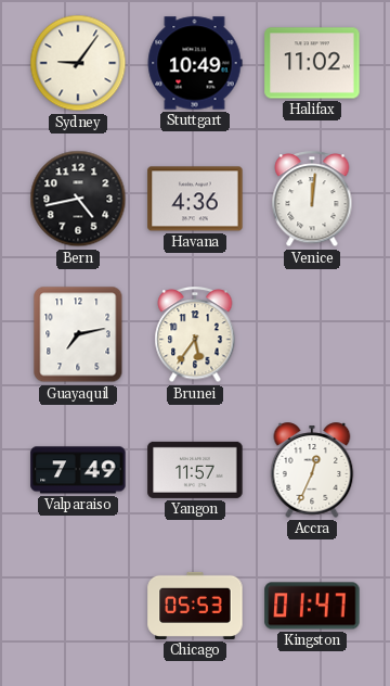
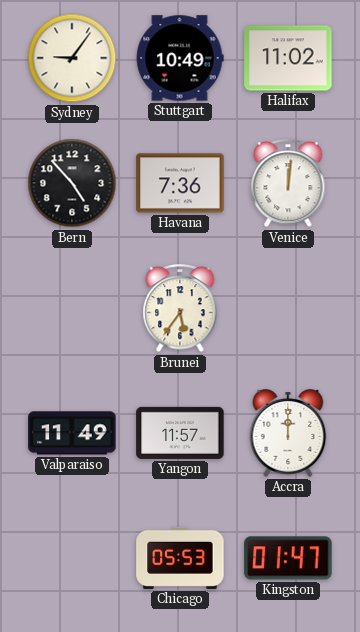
Bern: 4:43 -> 4:53
Havana: 4:36 -> 7:36
Guayaquil: 7:13 -> none
Valparaiso: 7:49 -> 11:49
Accra: 12:34 -> 12:00
